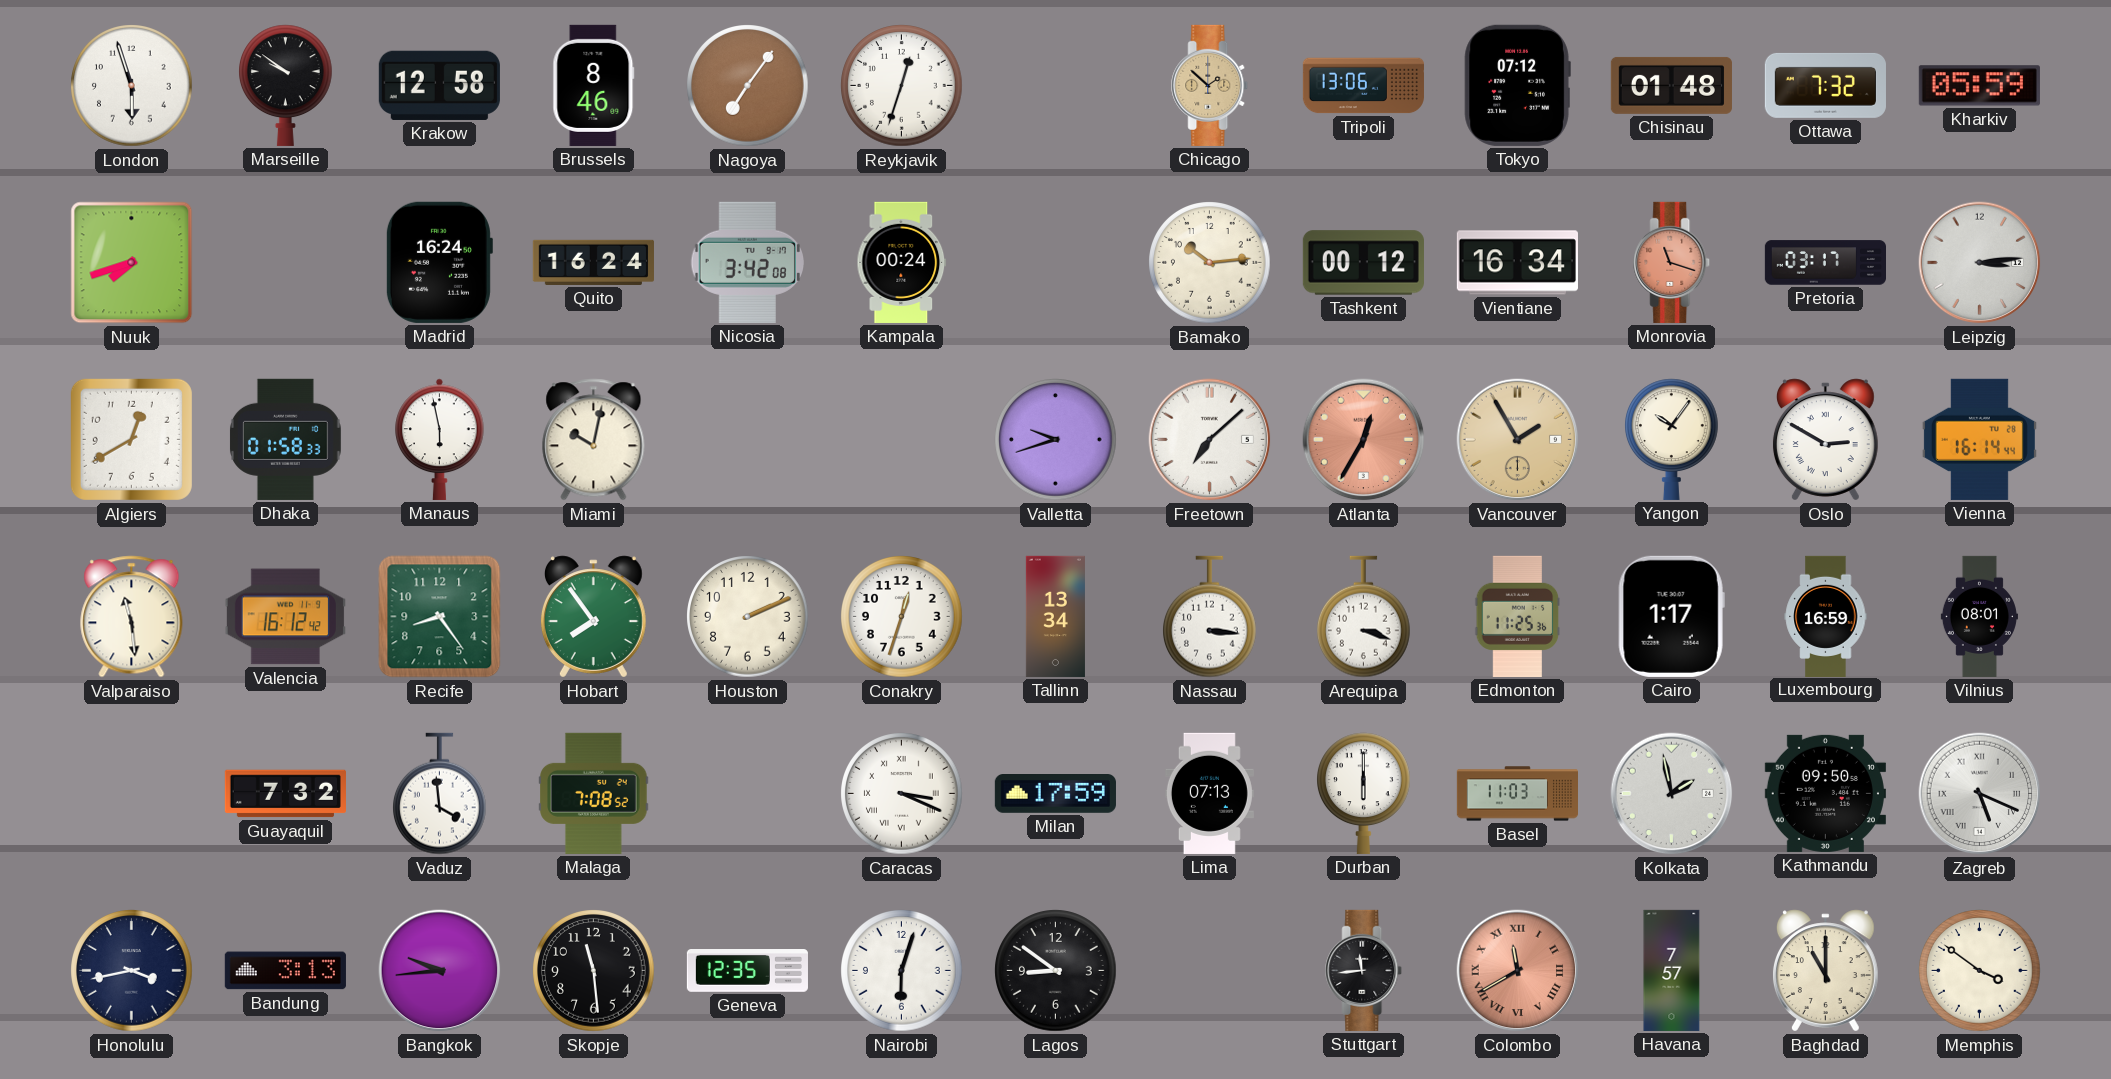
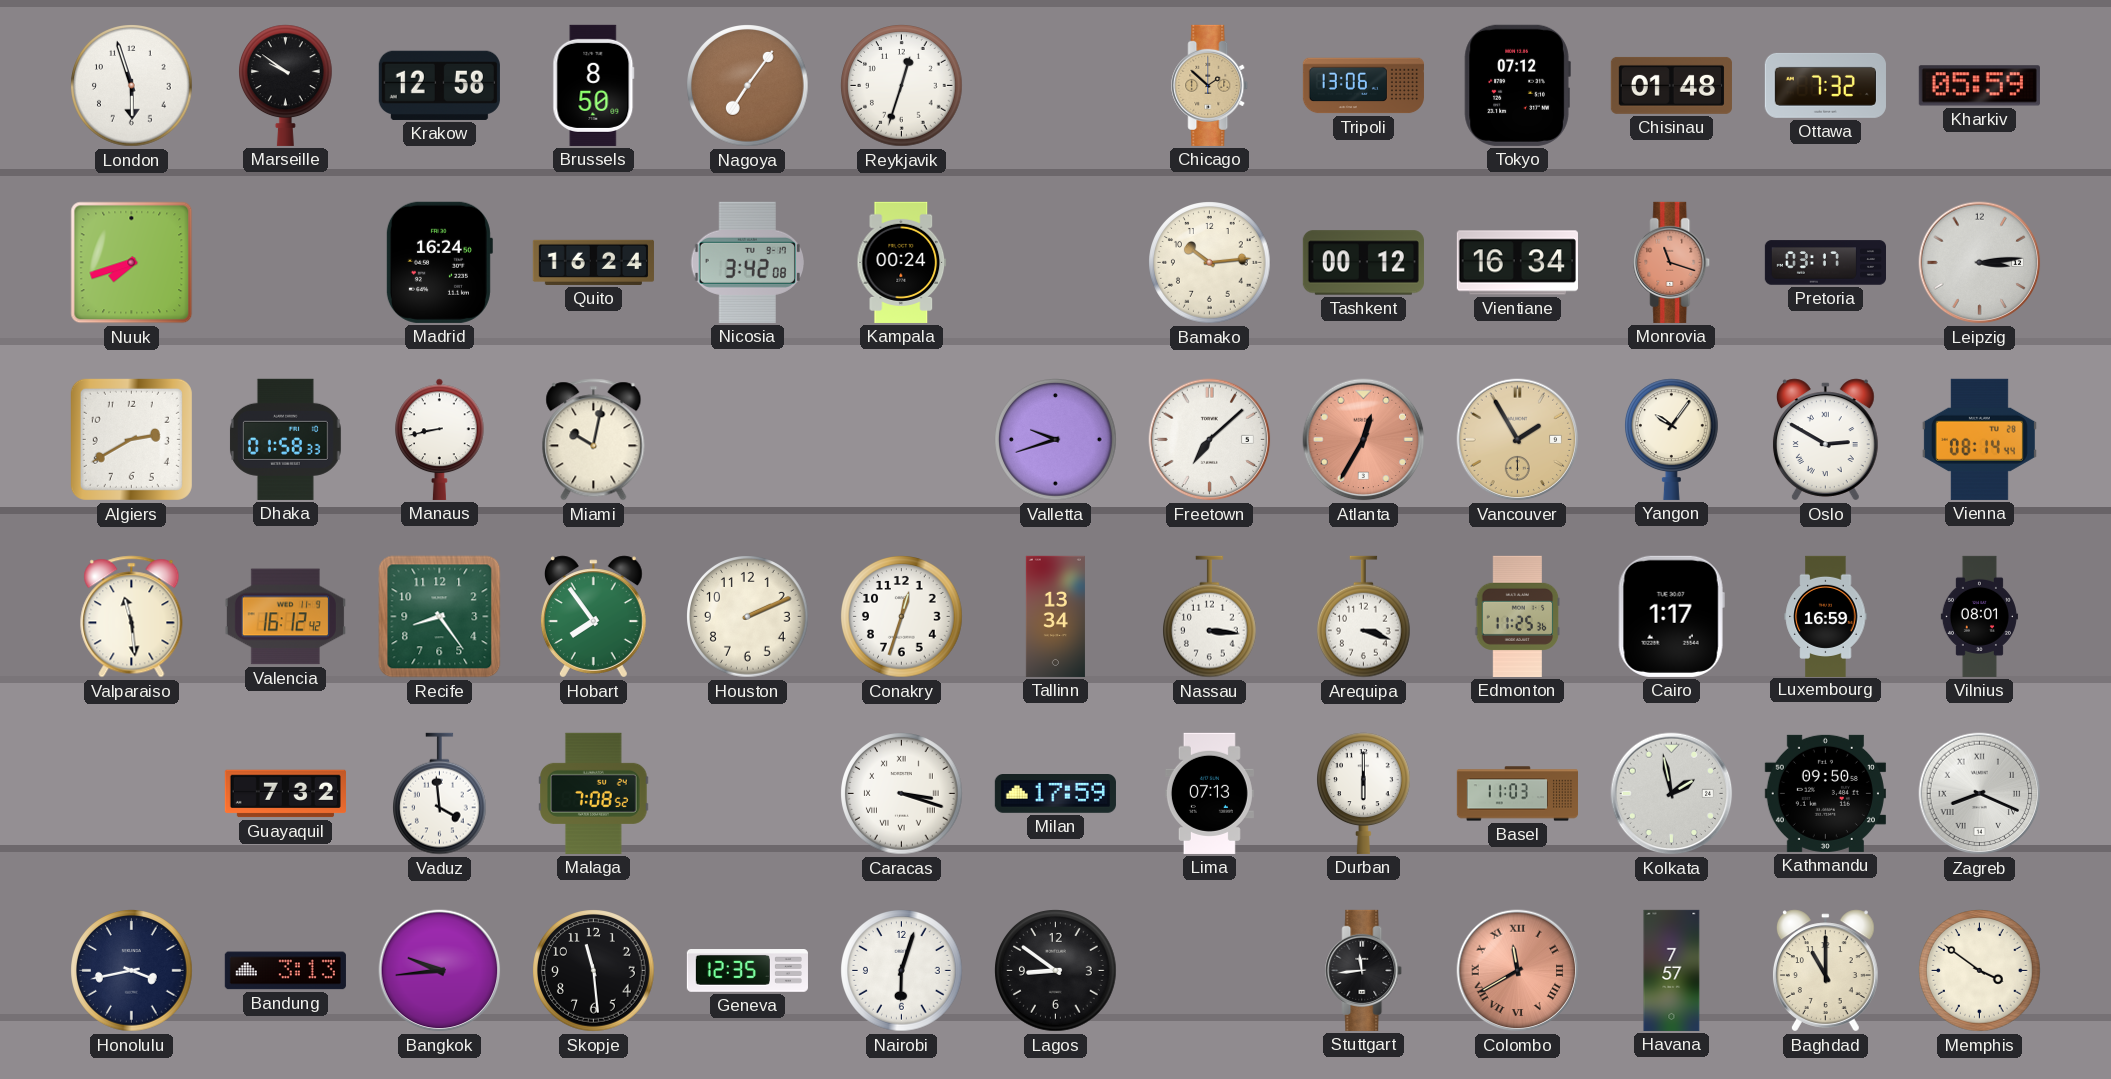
Brussels: 8:46 -> 8:50
Algiers: 12:40 -> 2:40
Manaus: 5:58 -> 8:43
Vienna: 16:14 -> 08:14
Caracas: 3:19 -> 3:18
Zagreb: 5:19 -> 8:19
